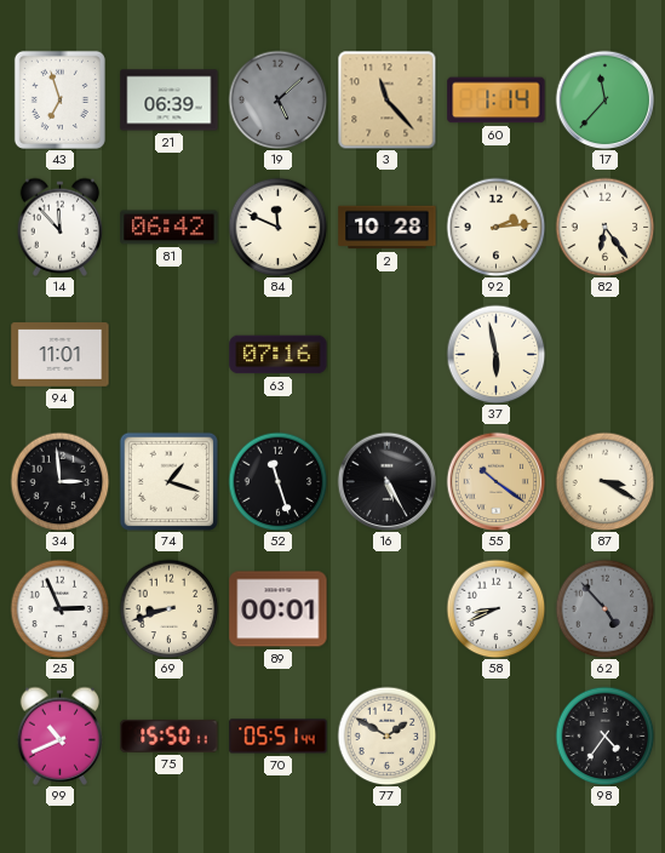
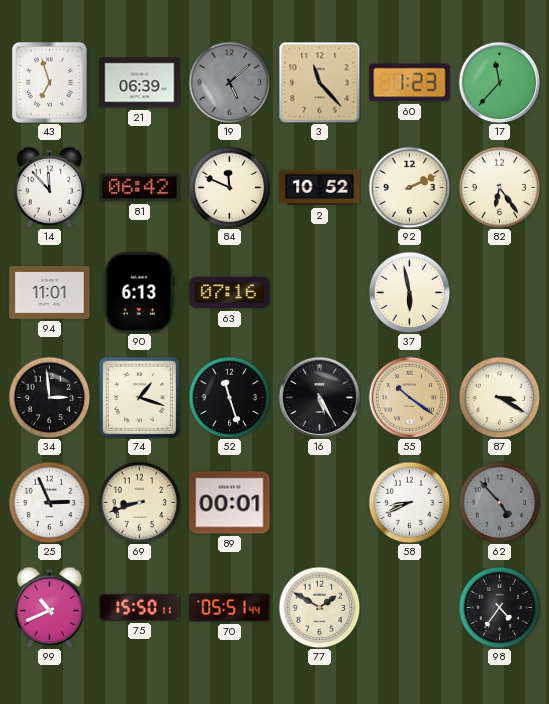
60: 1:14 -> 1:23
2: 10:28 -> 10:52
92: 2:14 -> 2:11
90: none -> 6:13
